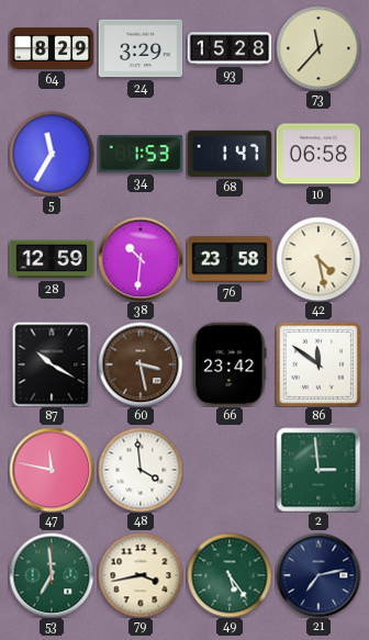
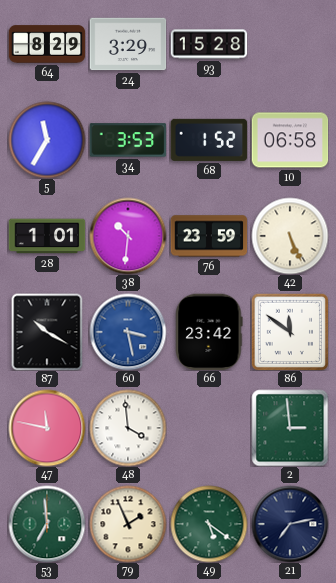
73: 11:37 -> none
34: 1:53 -> 3:53
68: 1:47 -> 1:52
28: 12:59 -> 1:01
76: 23:58 -> 23:59
42: 4:28 -> 5:26
60 dial: brown -> blue
79: 3:43 -> 1:56
49: 5:24 -> 5:21
